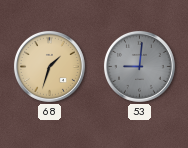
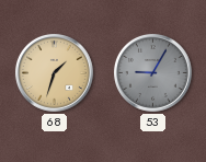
53: 9:01 -> 9:05
